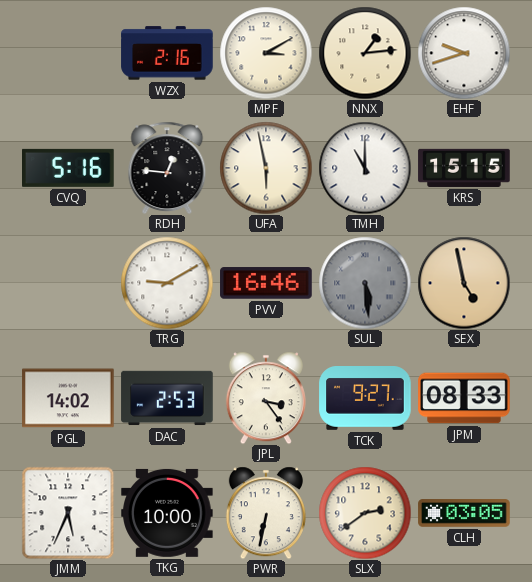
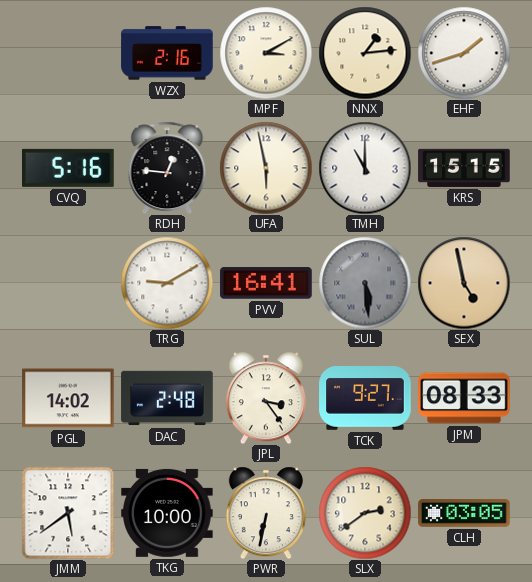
EHF: 9:42 -> 1:42
PVV: 16:46 -> 16:41
DAC: 2:53 -> 2:48
JMM: 5:34 -> 5:39
